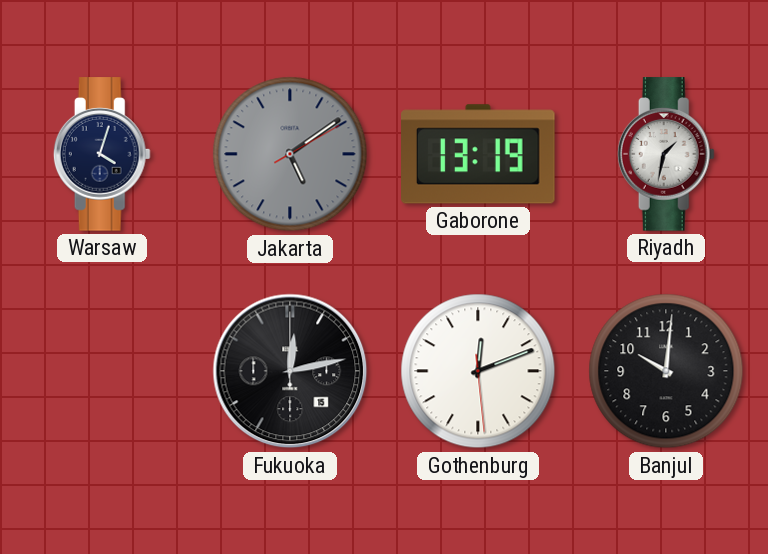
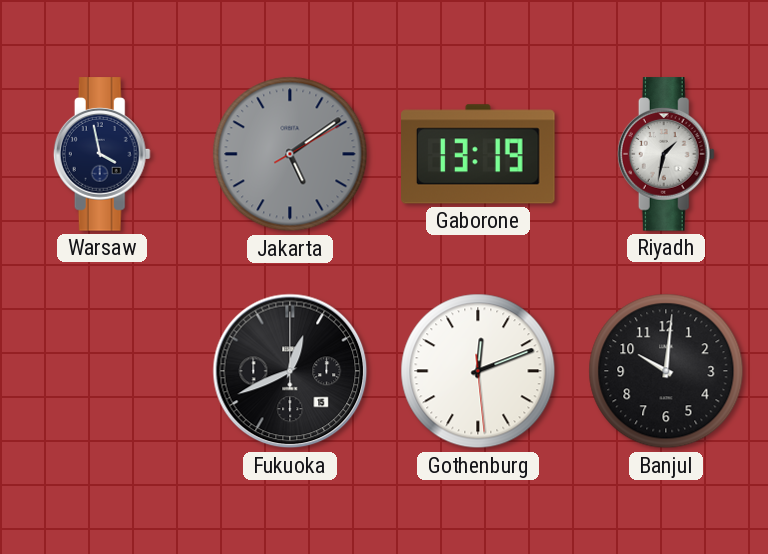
Warsaw: 4:03 -> 3:58
Fukuoka: 12:13 -> 12:41
